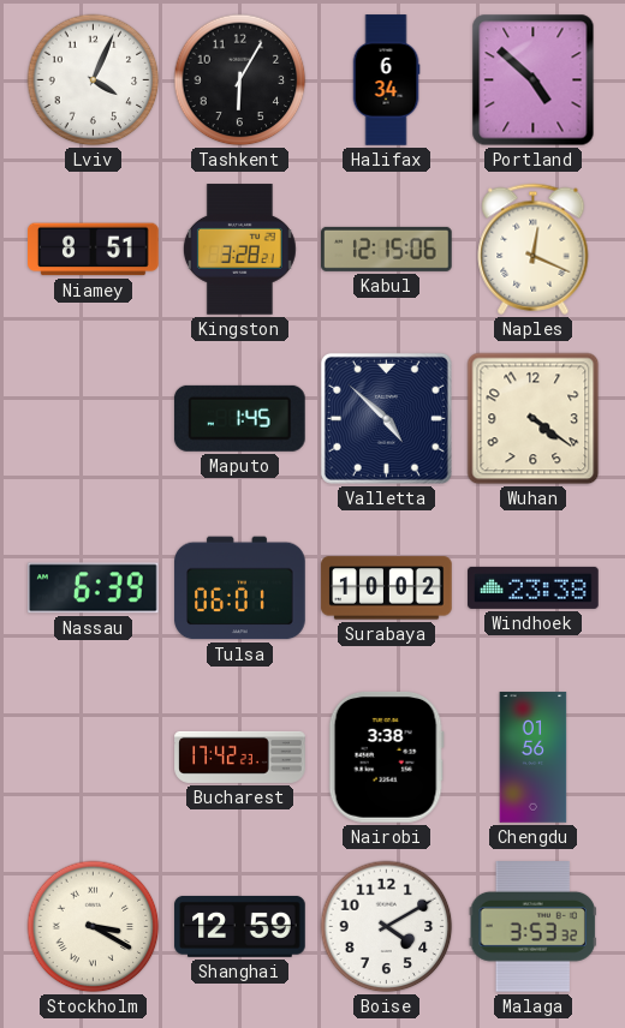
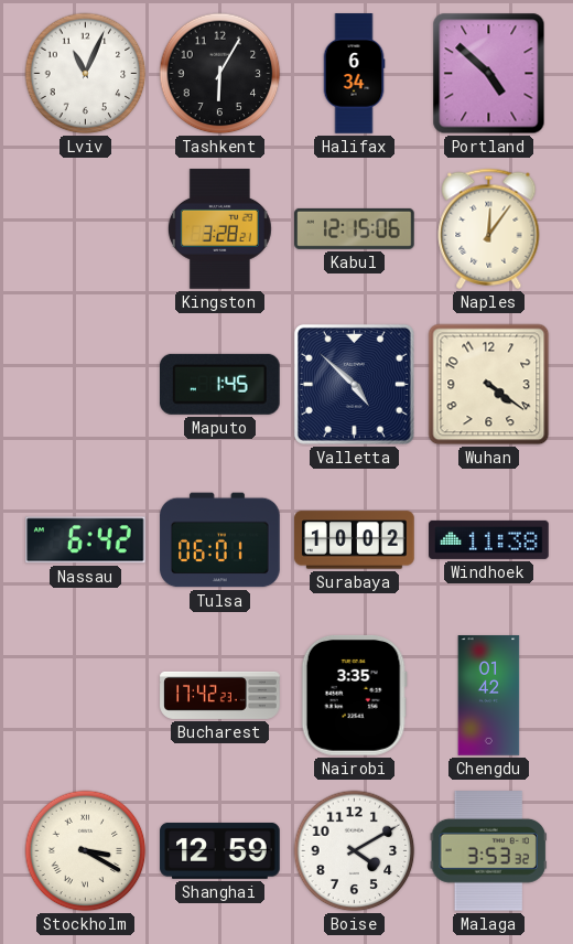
Lviv: 4:04 -> 11:04
Niamey: 8:51 -> none
Naples: 12:19 -> 12:06
Nassau: 6:39 -> 6:42
Windhoek: 23:38 -> 11:38
Nairobi: 3:38 -> 3:35
Chengdu: 01:56 -> 01:42
